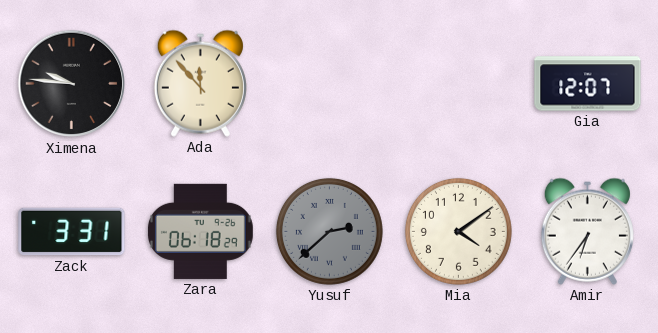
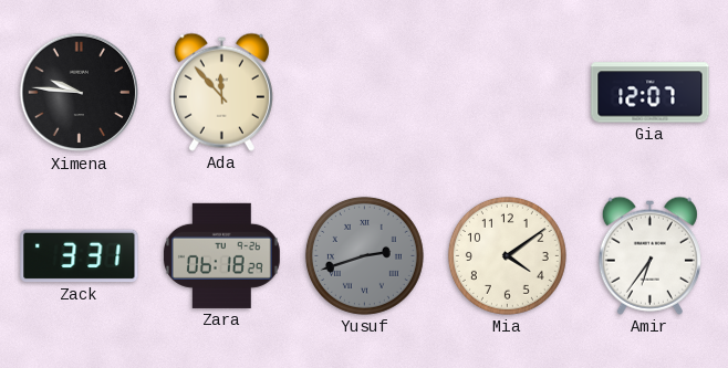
Yusuf: 2:38 -> 2:42
